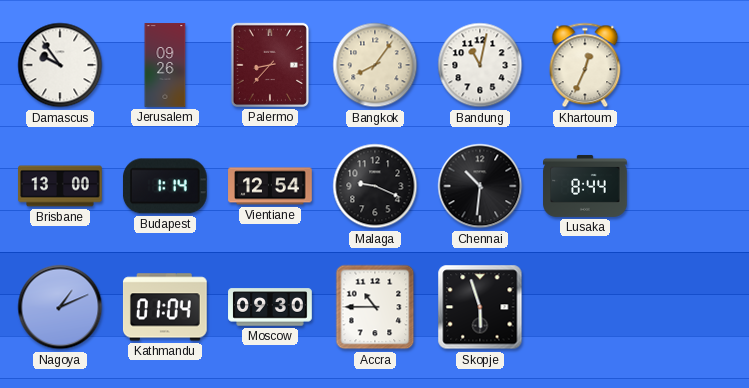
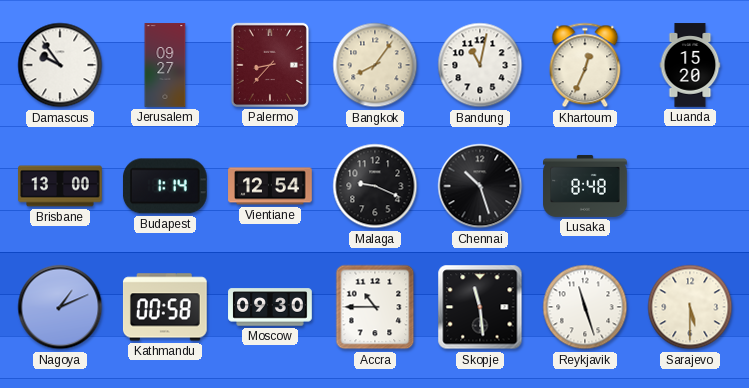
Jerusalem: 09:26 -> 09:27
Luanda: none -> 15:20
Chennai: 10:31 -> 10:27
Lusaka: 8:44 -> 8:48
Kathmandu: 01:04 -> 00:58
Skopje: 5:57 -> 11:29
Reykjavik: none -> 11:27
Sarajevo: none -> 5:30
